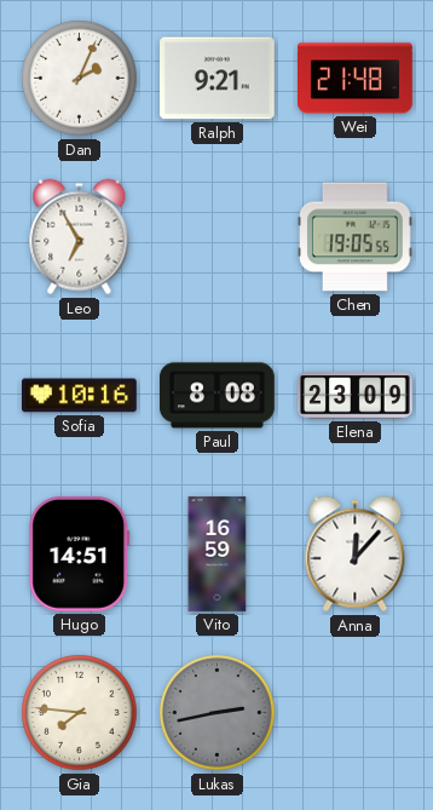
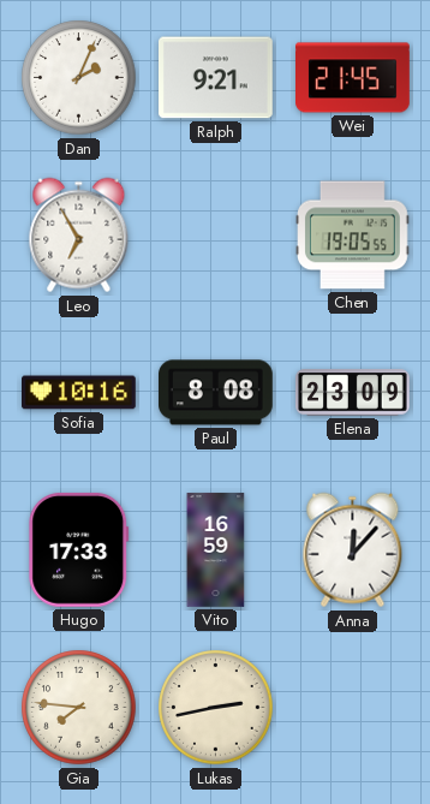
Wei: 21:48 -> 21:45
Hugo: 14:51 -> 17:33
Lukas dial: grey -> cream
